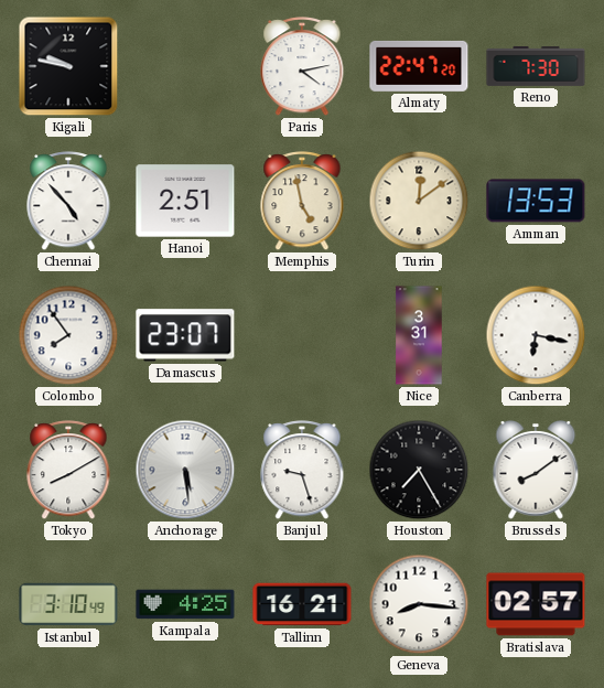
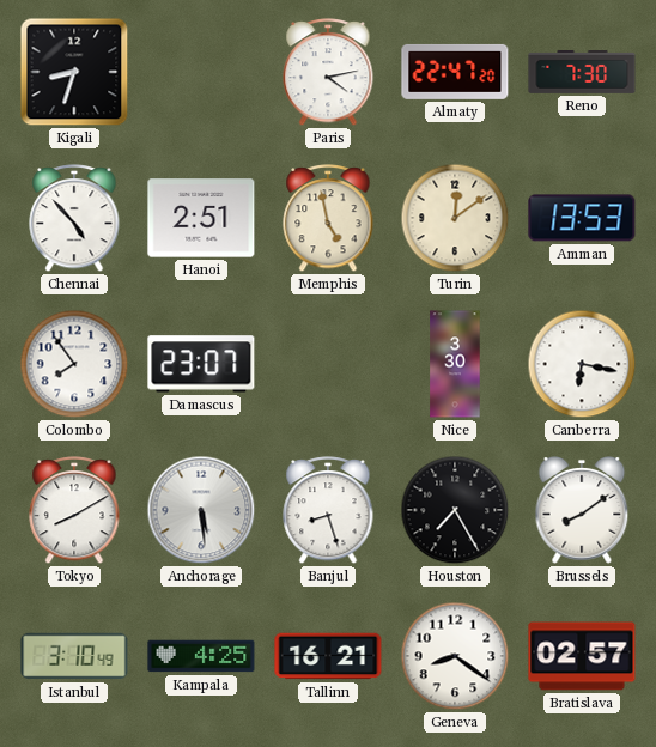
Kigali: 9:47 -> 8:33
Nice: 3:31 -> 3:30
Banjul: 9:27 -> 8:27
Geneva: 8:16 -> 8:21
